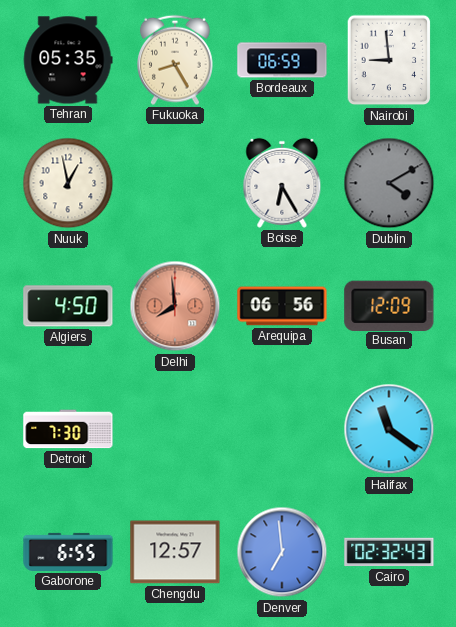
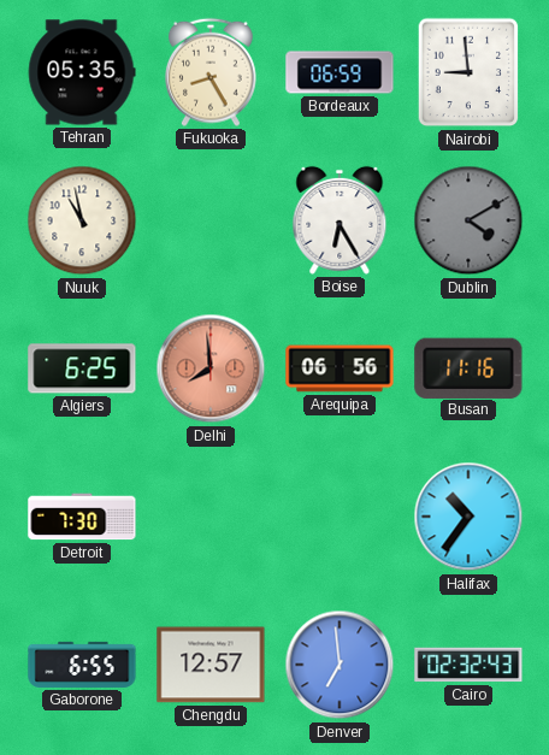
Nuuk: 12:58 -> 10:58
Algiers: 4:50 -> 6:25
Busan: 12:09 -> 11:16
Halifax: 11:21 -> 10:36
